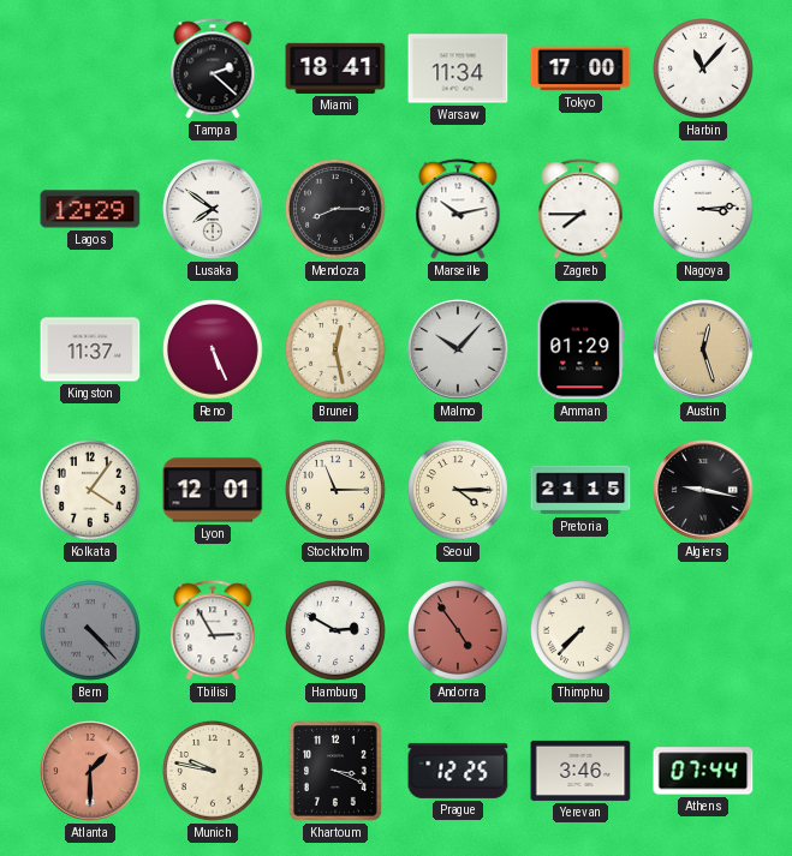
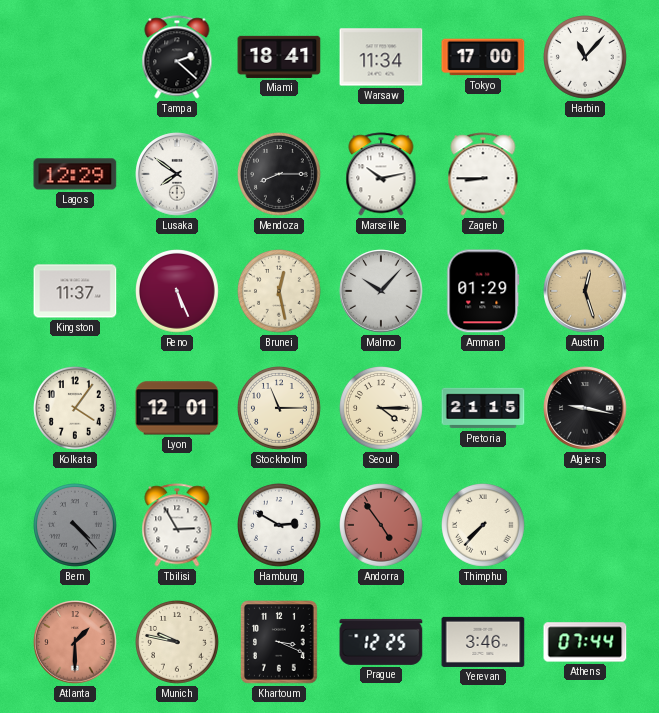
Zagreb: 7:45 -> 8:45
Nagoya: 3:14 -> none
